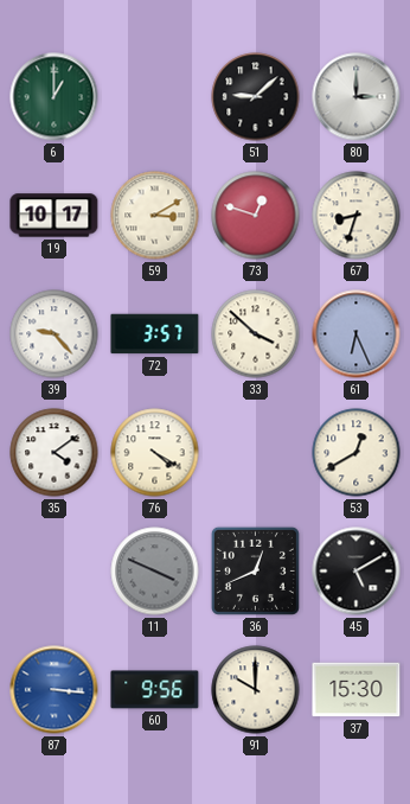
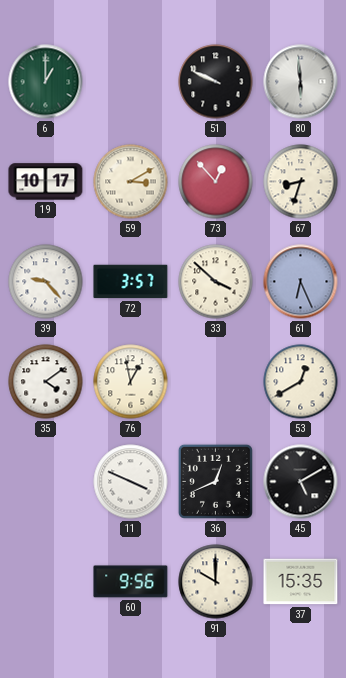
51: 9:08 -> 9:49
80: 3:00 -> 5:59
73: 12:48 -> 12:53
76: 4:20 -> 12:58
11 dial: grey -> white
87: 3:16 -> none
37: 15:30 -> 15:35
